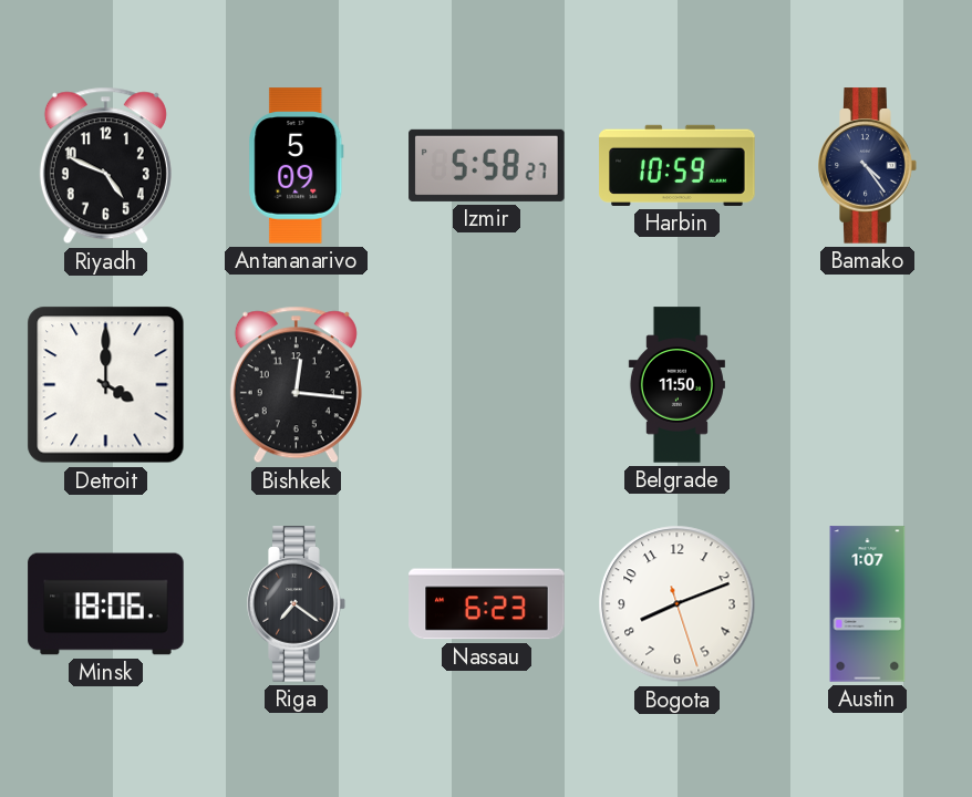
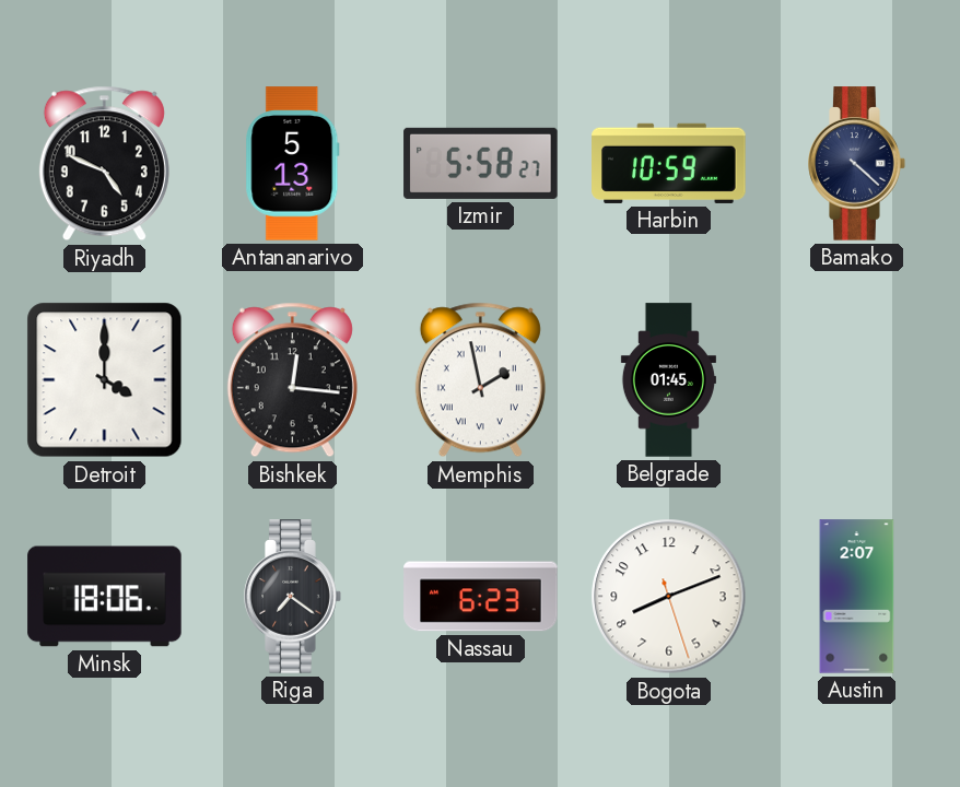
Antananarivo: 5:09 -> 5:13
Bamako: 4:24 -> 4:22
Memphis: none -> 1:58
Belgrade: 11:50 -> 01:45
Austin: 1:07 -> 2:07
